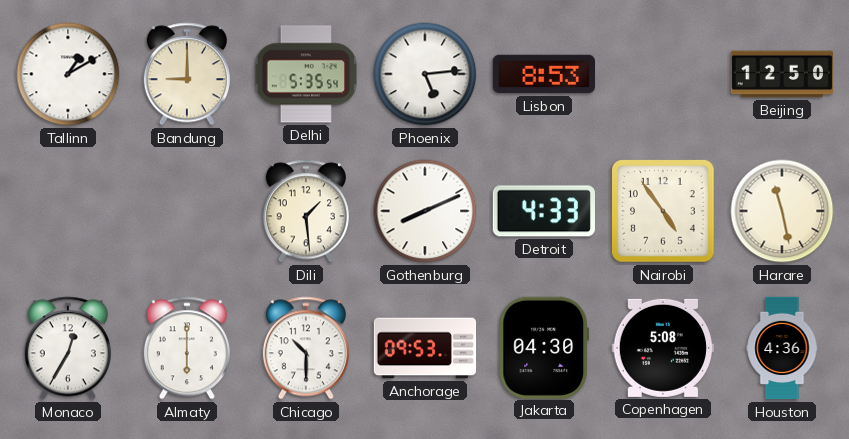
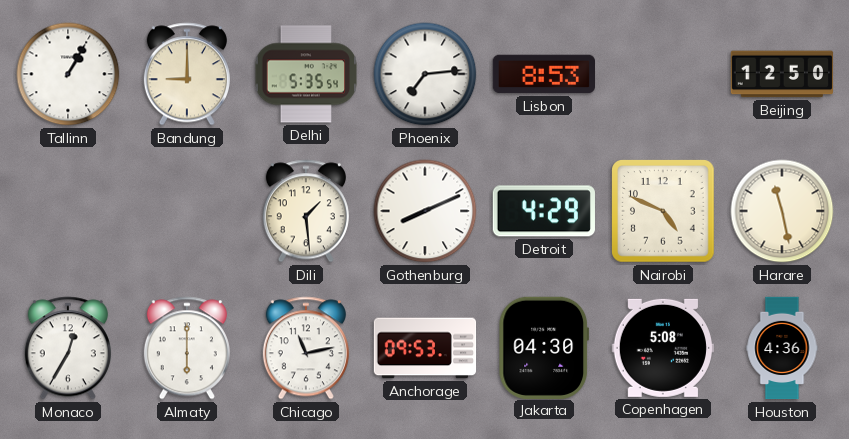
Tallinn: 1:10 -> 1:05
Phoenix: 5:14 -> 7:14
Detroit: 4:33 -> 4:29
Nairobi: 4:54 -> 4:49
Chicago: 10:30 -> 11:13
